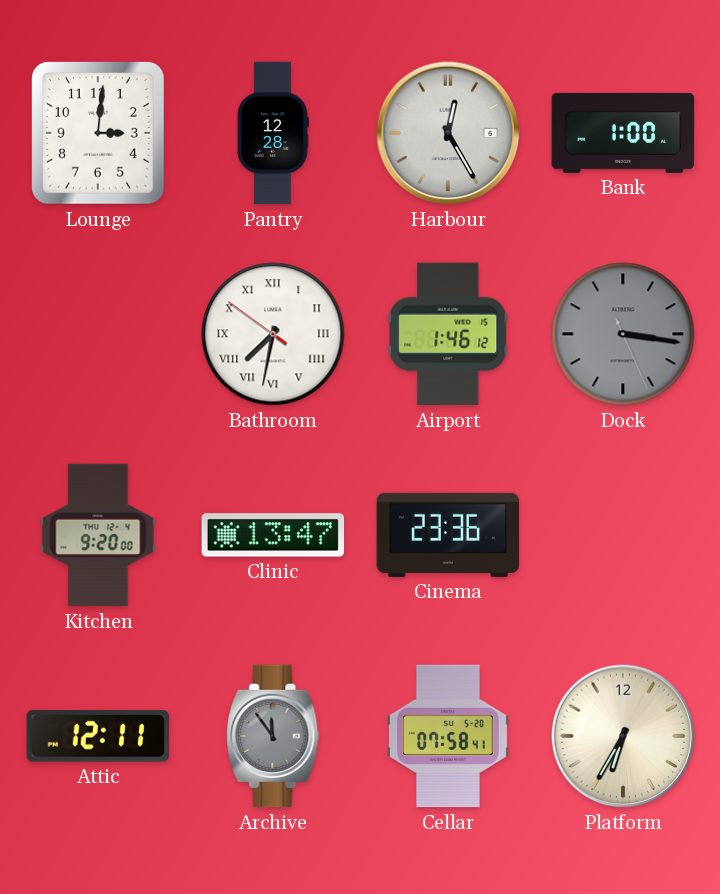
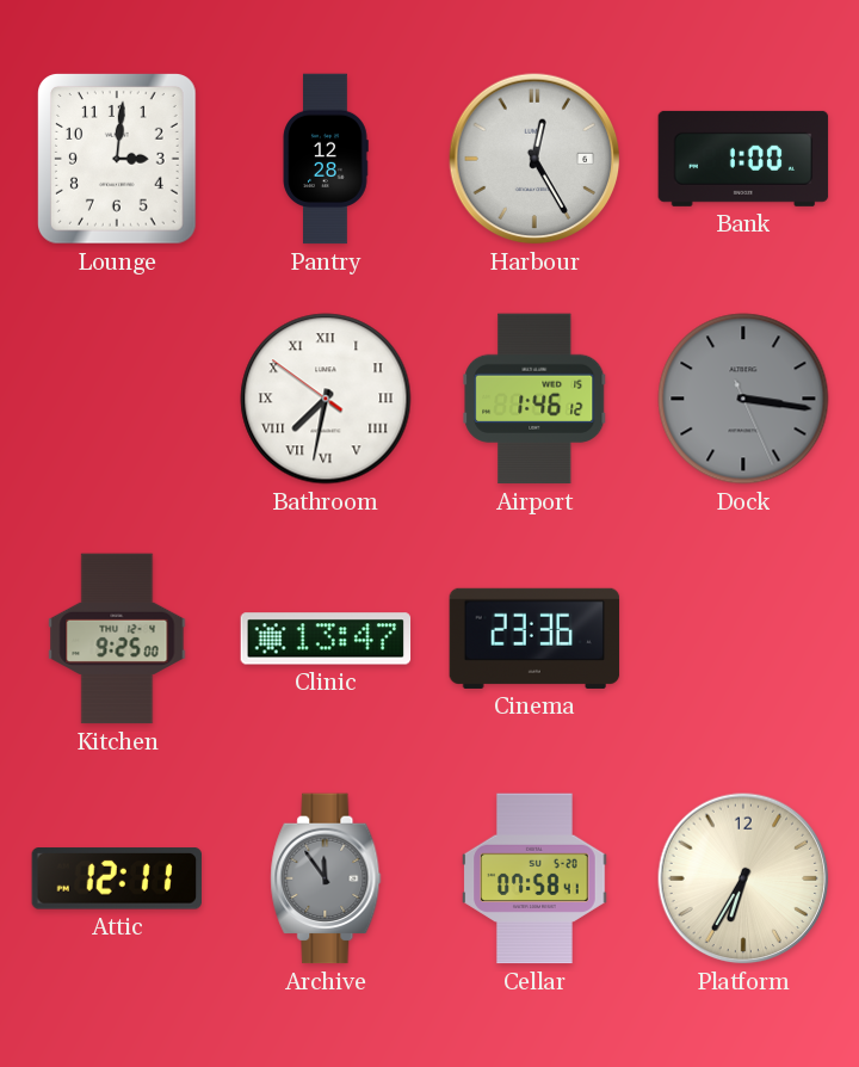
Kitchen: 9:20 -> 9:25
